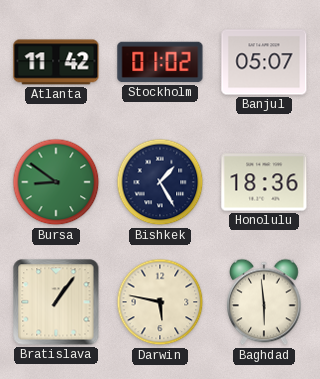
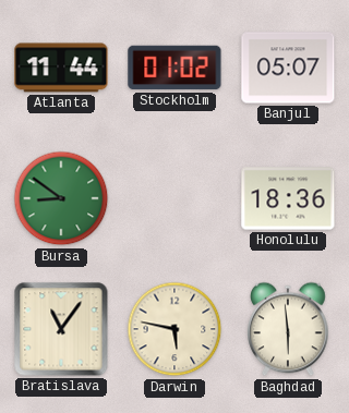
Atlanta: 11:42 -> 11:44
Bishkek: 1:25 -> none
Bratislava: 1:06 -> 11:06
